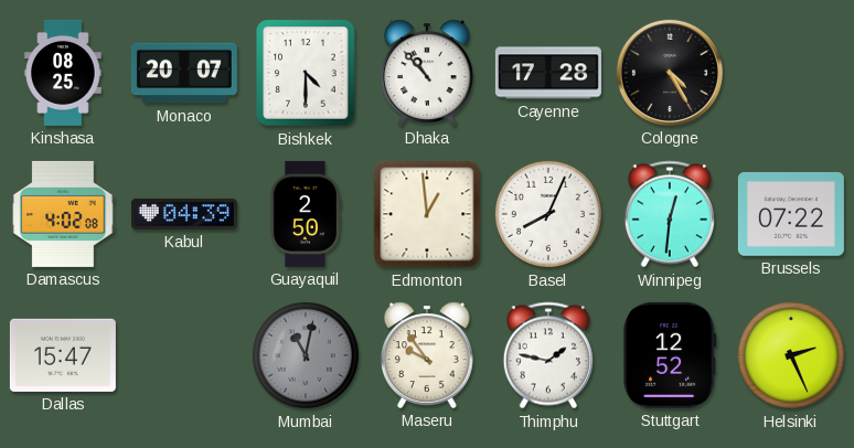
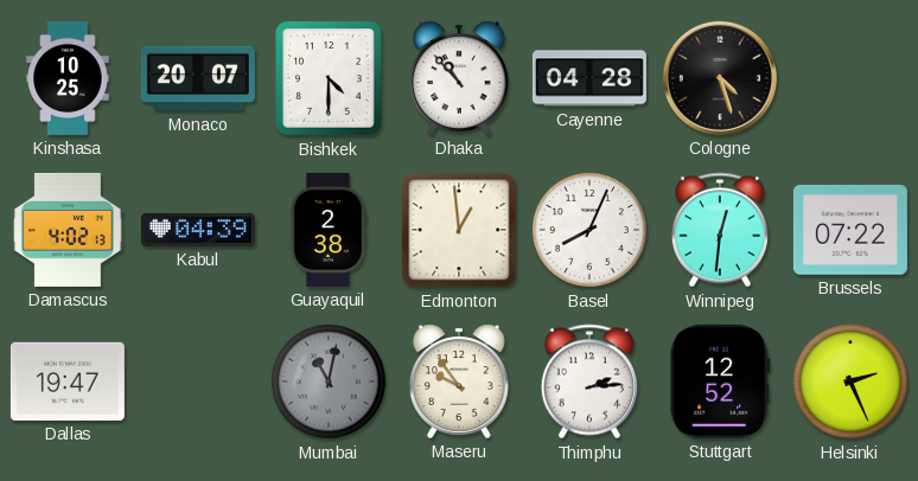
Kinshasa: 08:25 -> 10:25
Cayenne: 17:28 -> 04:28
Cologne: 4:25 -> 4:27
Damascus: 4:02:08 -> 4:02:13
Guayaquil: 2:50 -> 2:38
Dallas: 15:47 -> 19:47
Thimphu: 1:47 -> 2:14
